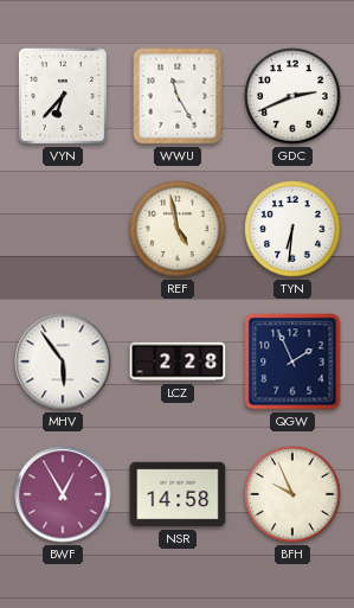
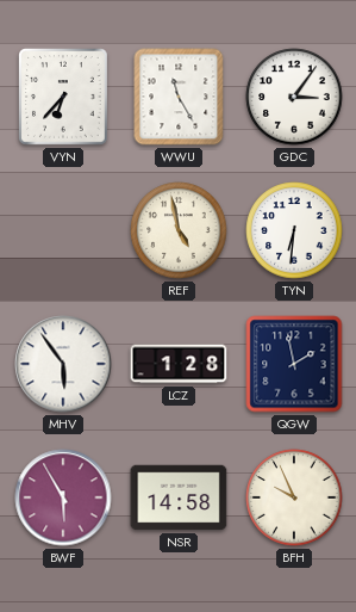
GDC: 2:41 -> 3:06
LCZ: 2:28 -> 1:28
QGW: 1:56 -> 1:58
BWF: 12:55 -> 5:55
